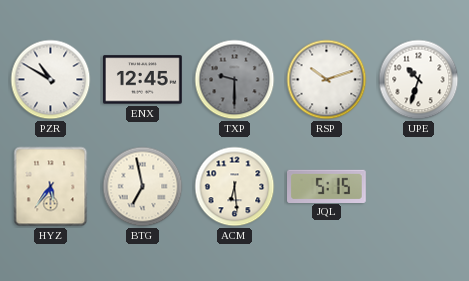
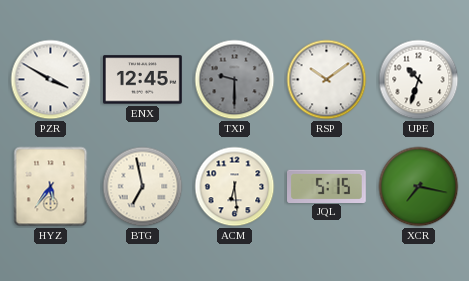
PZR: 10:50 -> 3:50
RSP: 10:12 -> 10:09
XCR: none -> 7:17
